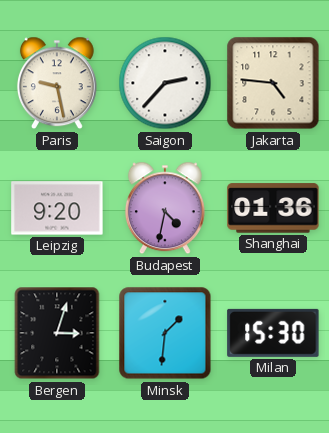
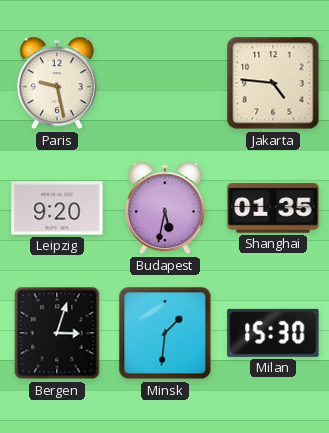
Saigon: 2:37 -> none
Budapest: 4:32 -> 5:32
Shanghai: 01:36 -> 01:35
